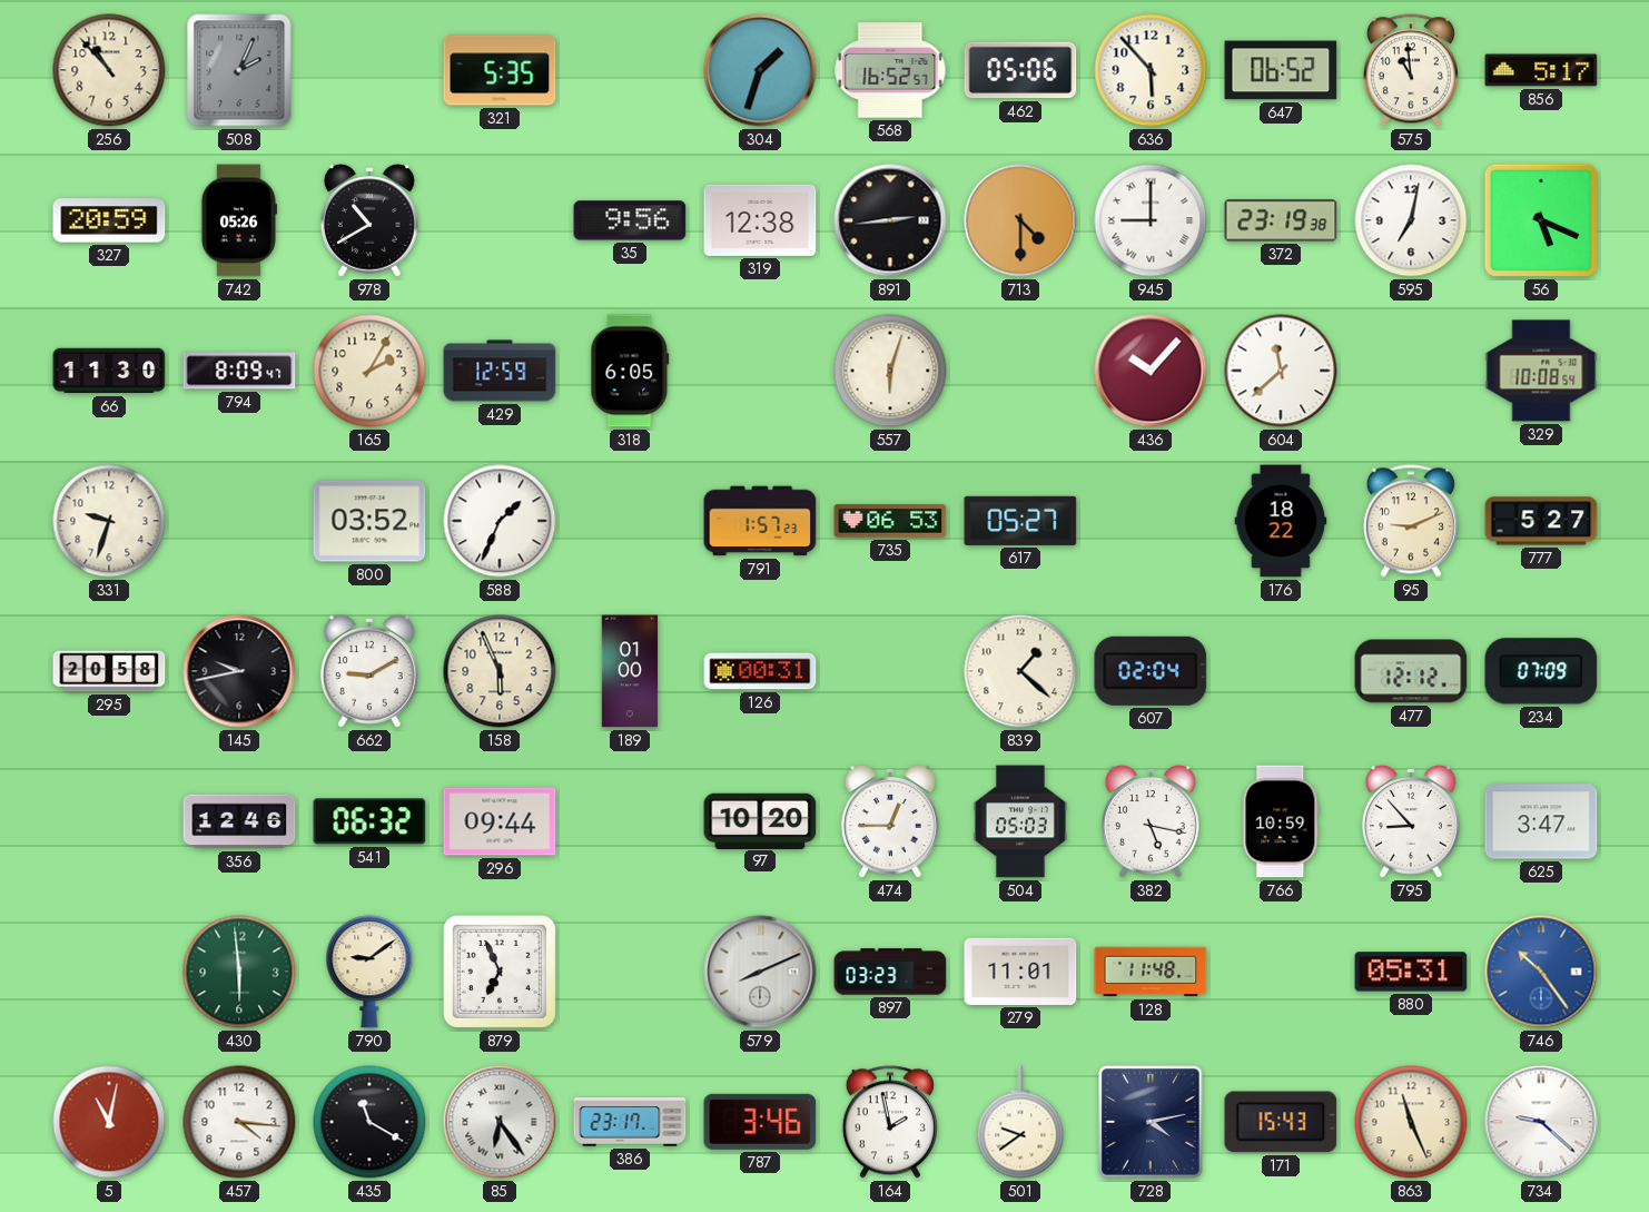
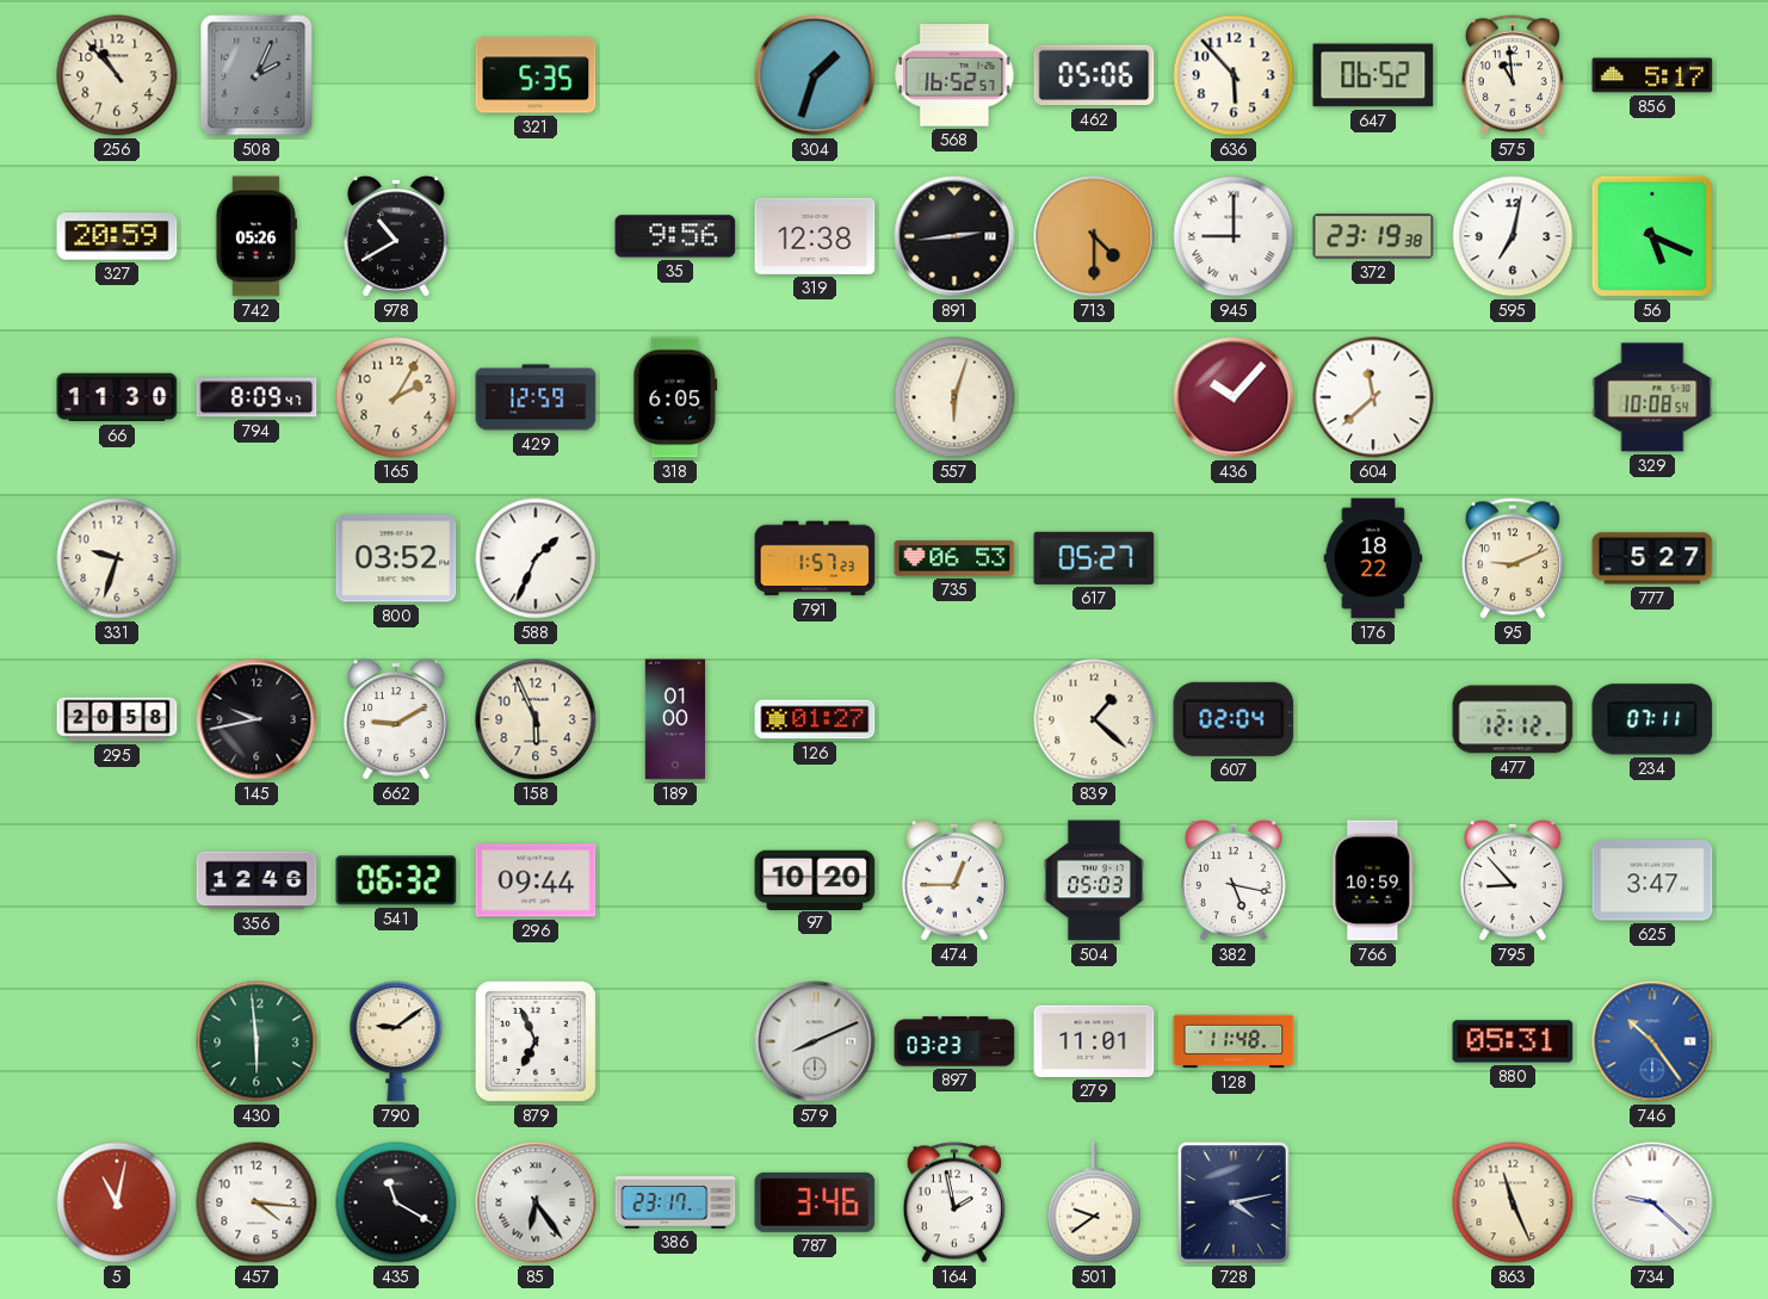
126: 00:31 -> 01:27
234: 07:09 -> 07:11
171: 15:43 -> none
